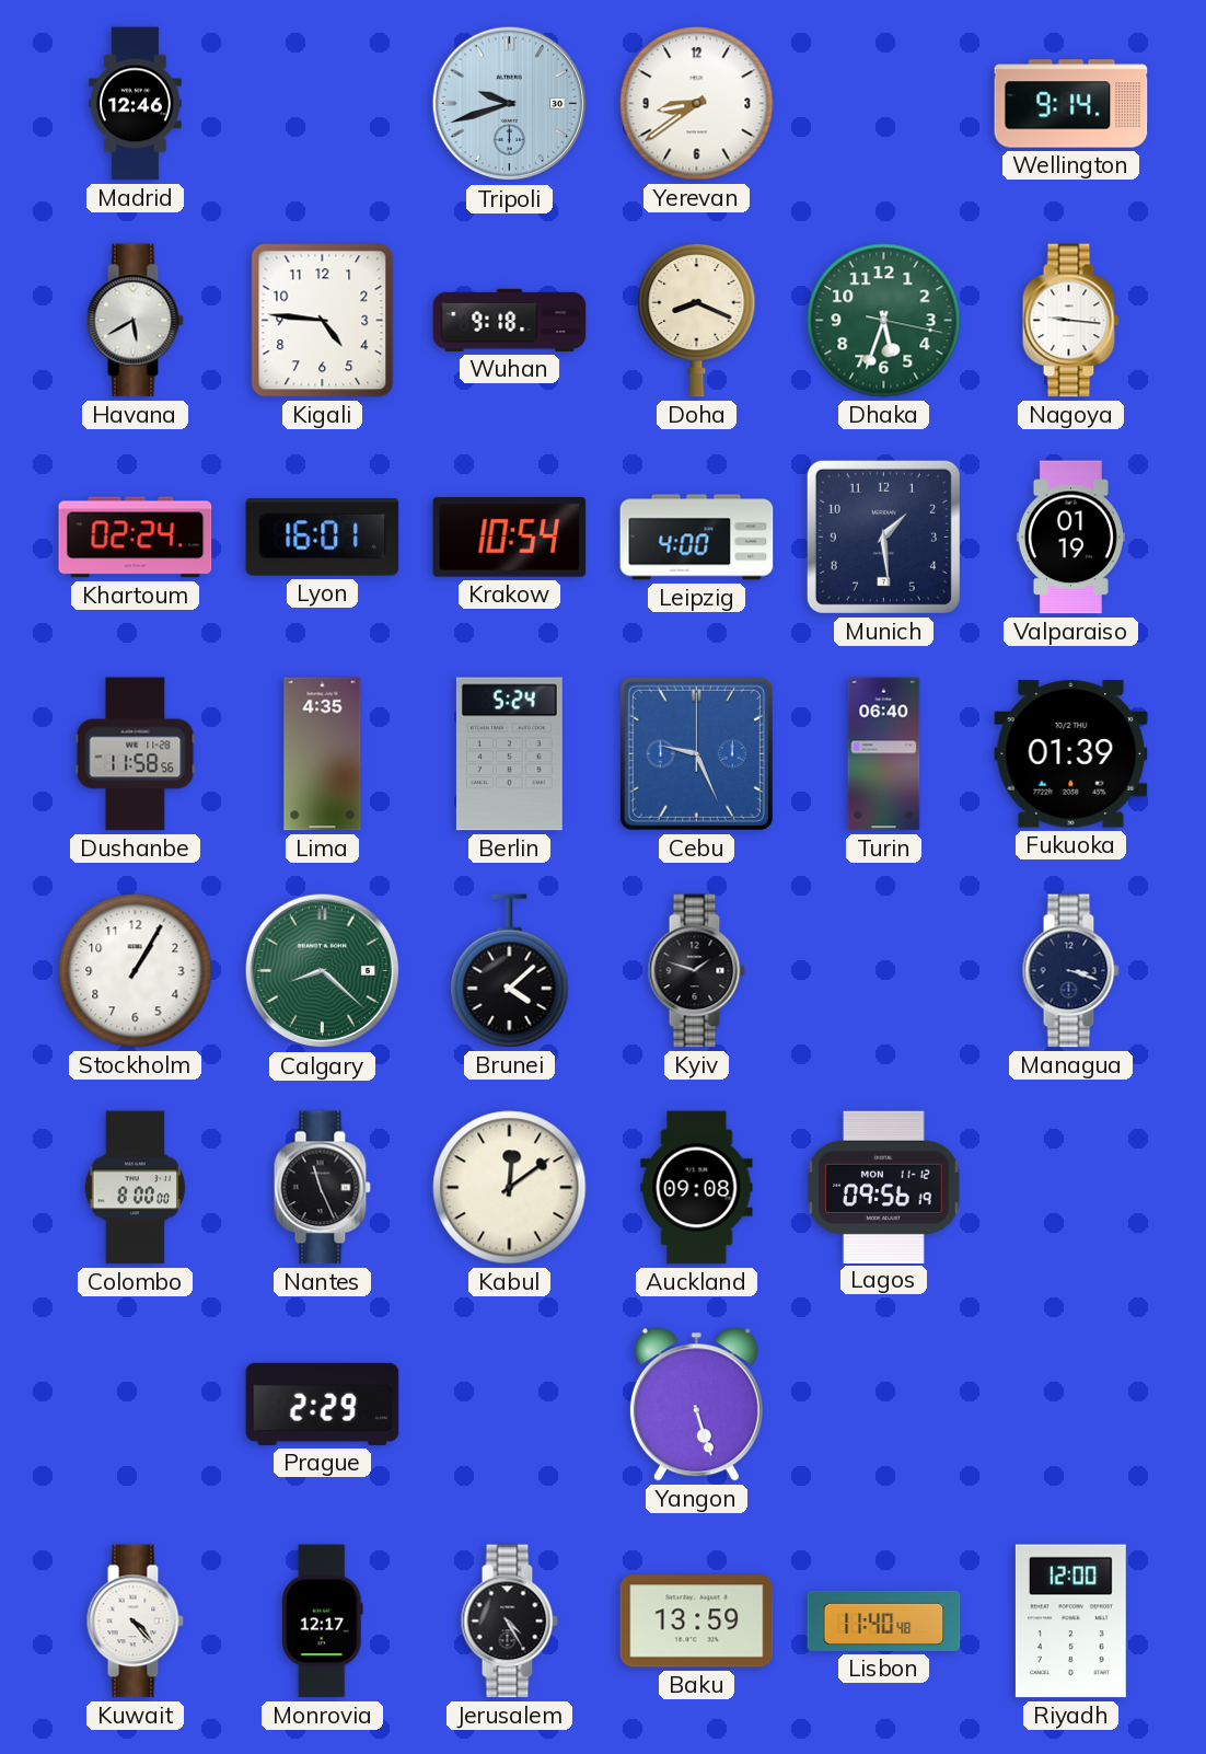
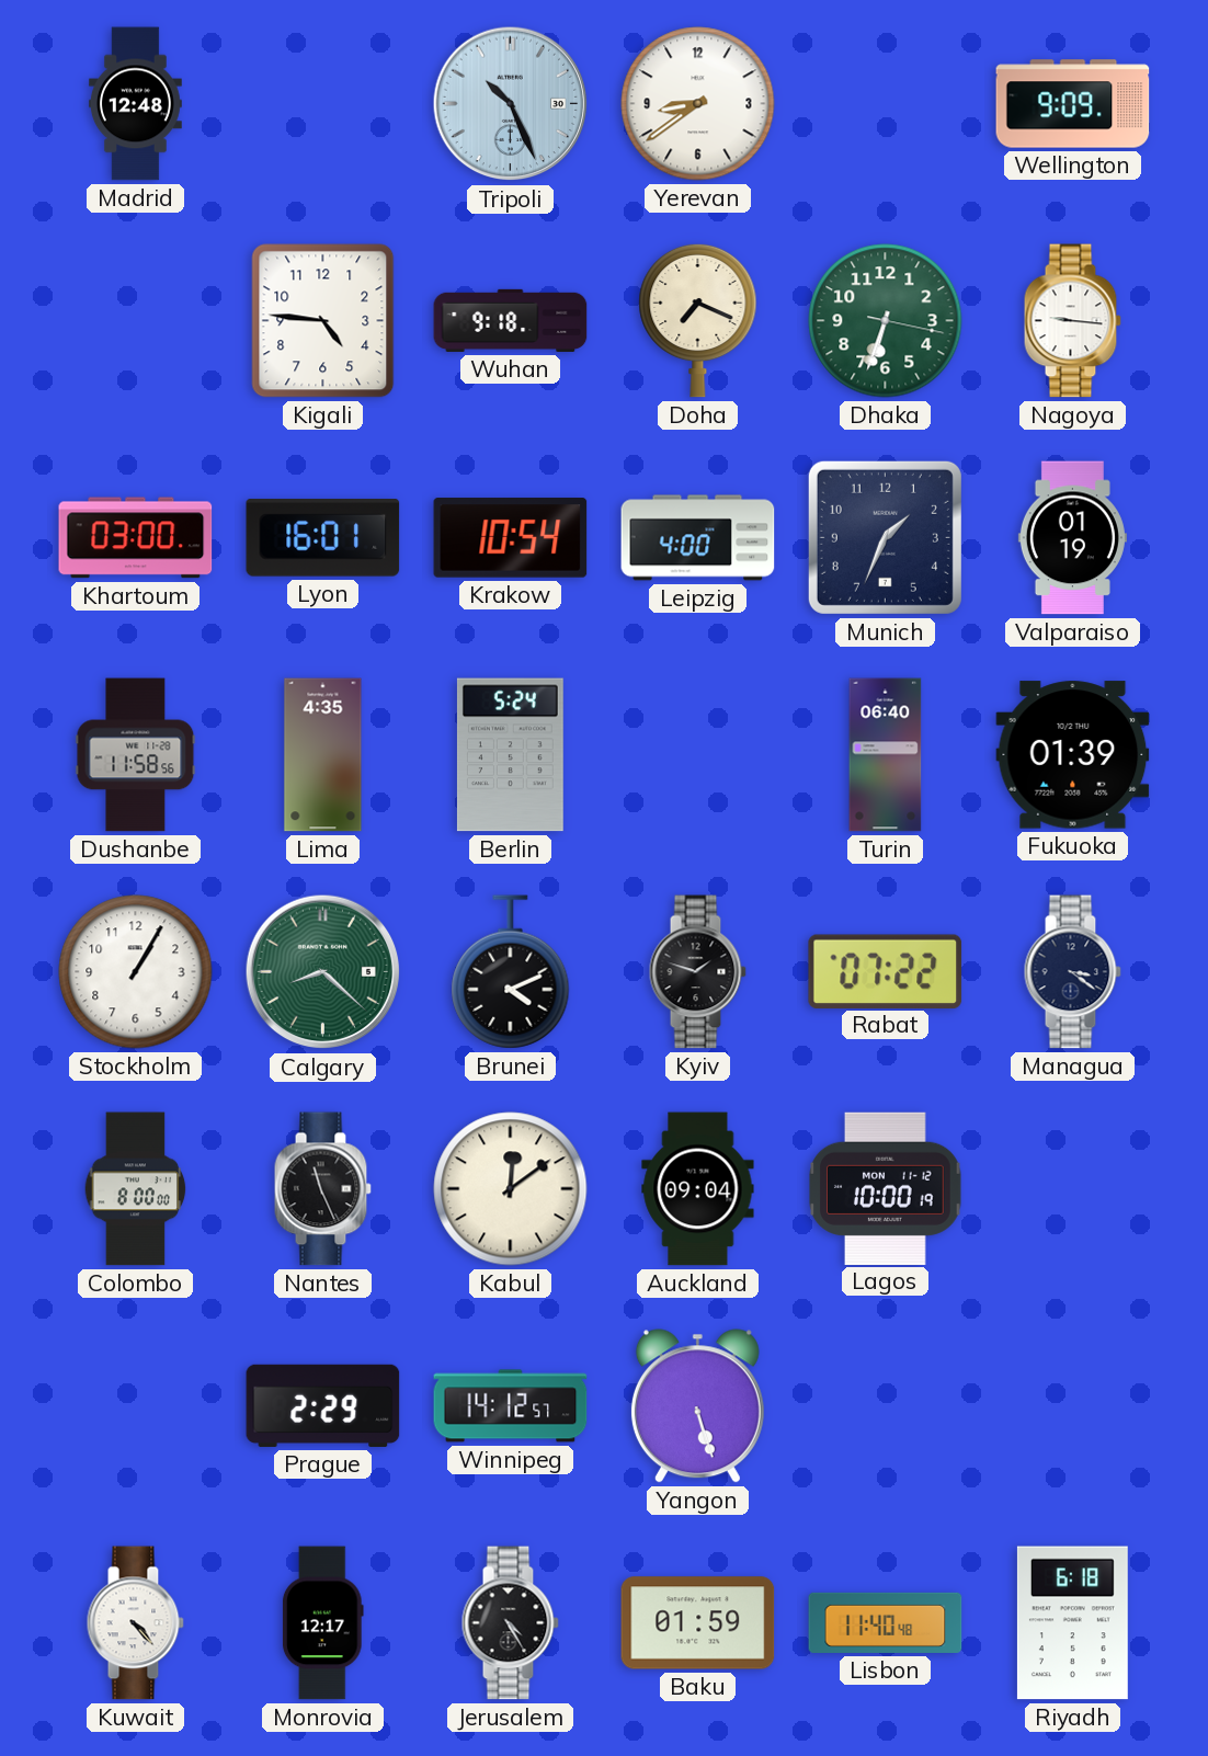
Madrid: 12:46 -> 12:48
Tripoli: 9:42 -> 10:26
Wellington: 9:14 -> 9:09
Havana: 5:40 -> none
Doha: 8:19 -> 7:19
Dhaka: 5:33 -> 6:33
Khartoum: 02:24 -> 03:00
Munich: 1:29 -> 1:34
Cebu: 9:26 -> none
Brunei: 4:08 -> 4:11
Rabat: none -> 07:22
Managua: 3:18 -> 3:21
Auckland: 09:08 -> 09:04
Lagos: 09:56 -> 10:00
Winnipeg: none -> 14:12
Baku: 13:59 -> 01:59
Riyadh: 12:00 -> 6:18
